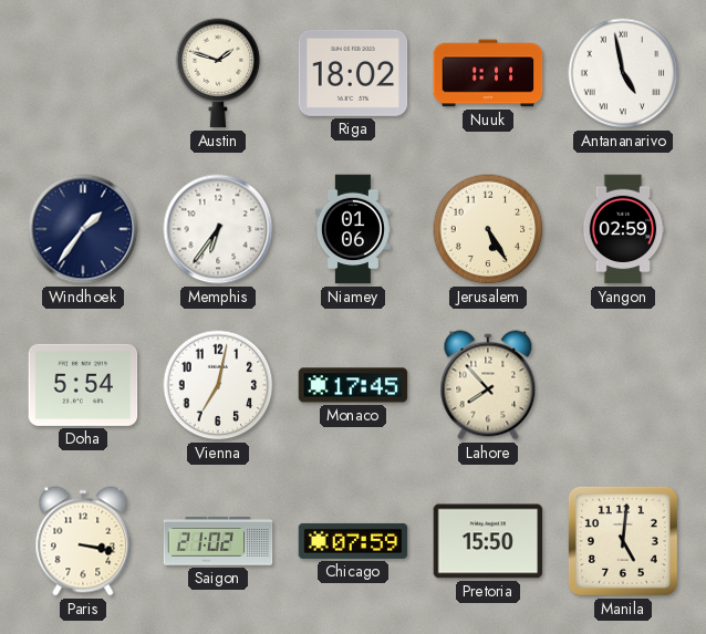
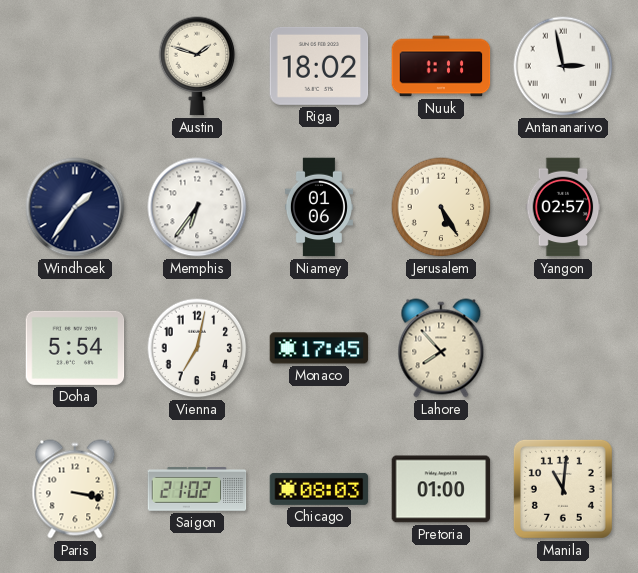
Antananarivo: 4:58 -> 2:58
Yangon: 02:59 -> 02:57
Chicago: 07:59 -> 08:03
Pretoria: 15:50 -> 01:00
Manila: 5:01 -> 11:01
